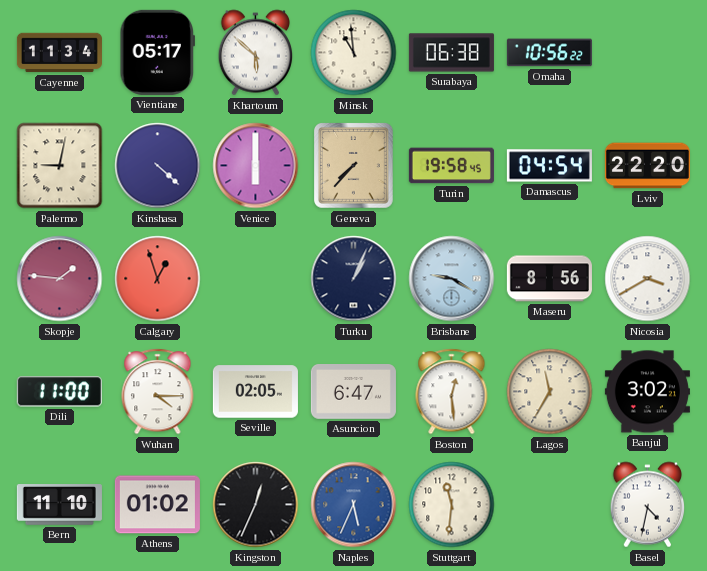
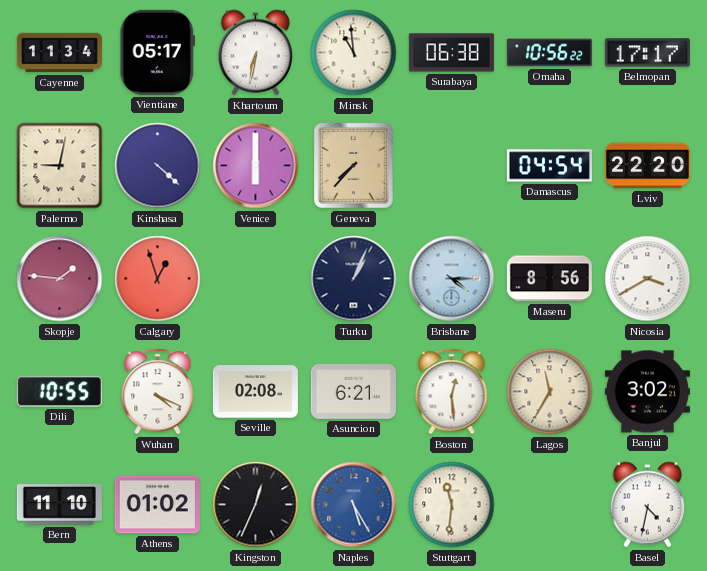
Khartoum: 5:52 -> 6:32
Belmopan: none -> 17:17
Turin: 19:58 -> none
Brisbane: 9:20 -> 4:15
Dili: 11:00 -> 10:55
Wuhan: 4:15 -> 4:19
Seville: 02:05 -> 02:08
Asuncion: 6:47 -> 6:21
Naples: 5:34 -> 5:25
